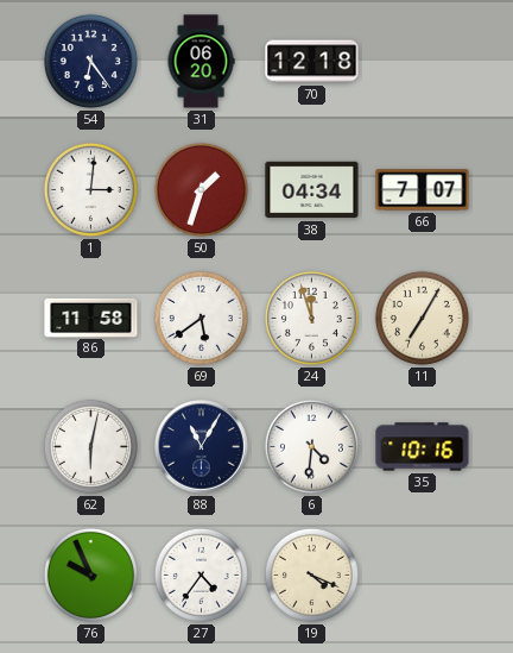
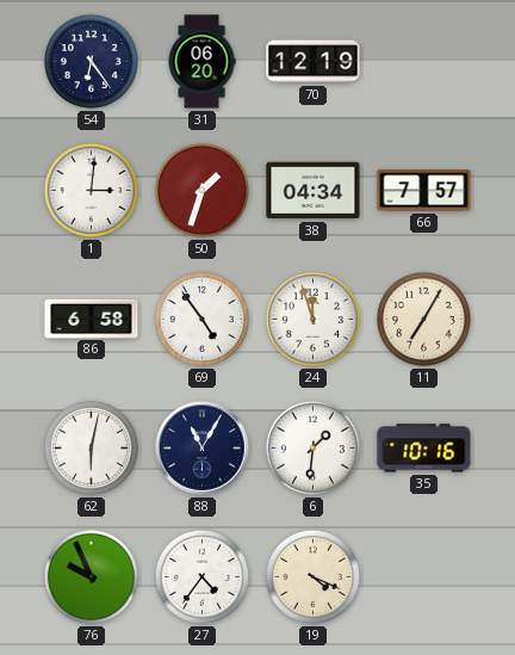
70: 12:18 -> 12:19
66: 7:07 -> 7:57
86: 11:58 -> 6:58
69: 5:39 -> 4:54
6: 4:31 -> 1:31
